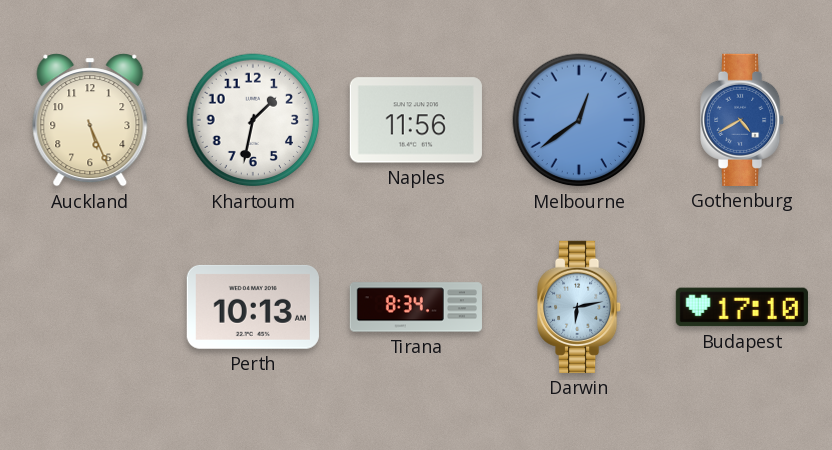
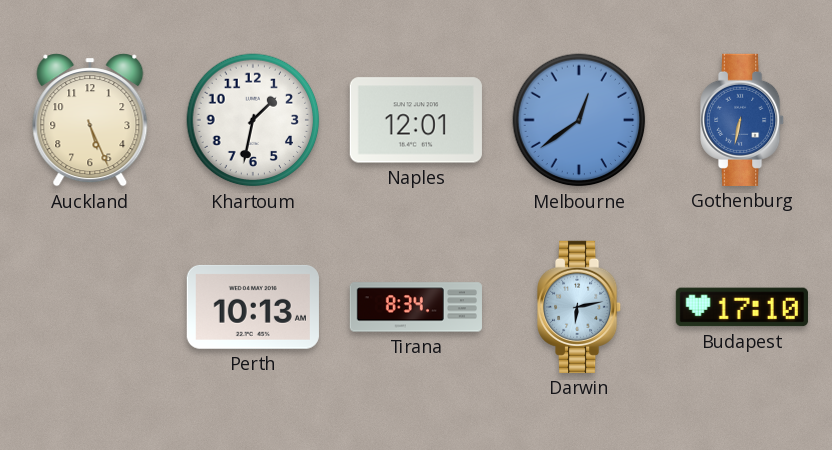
Naples: 11:56 -> 12:01
Gothenburg: 4:40 -> 6:32
